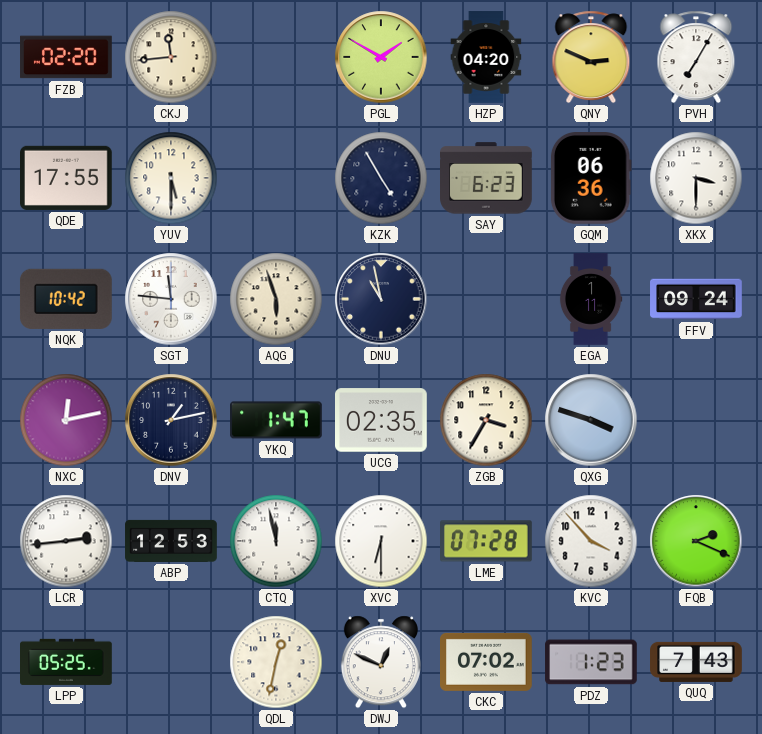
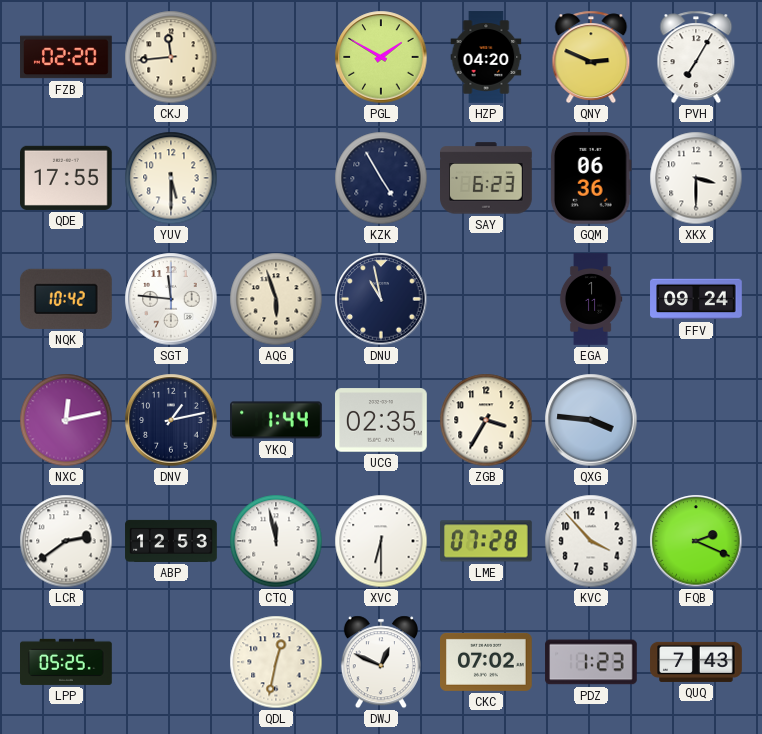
YKQ: 1:47 -> 1:44
QXG: 3:48 -> 3:46
LCR: 2:44 -> 2:39
